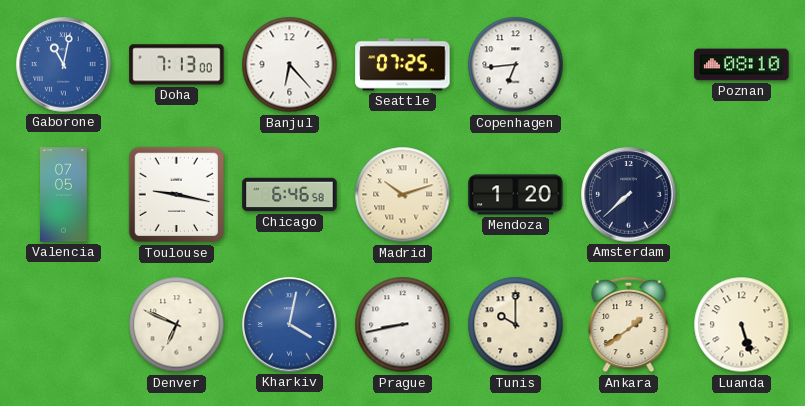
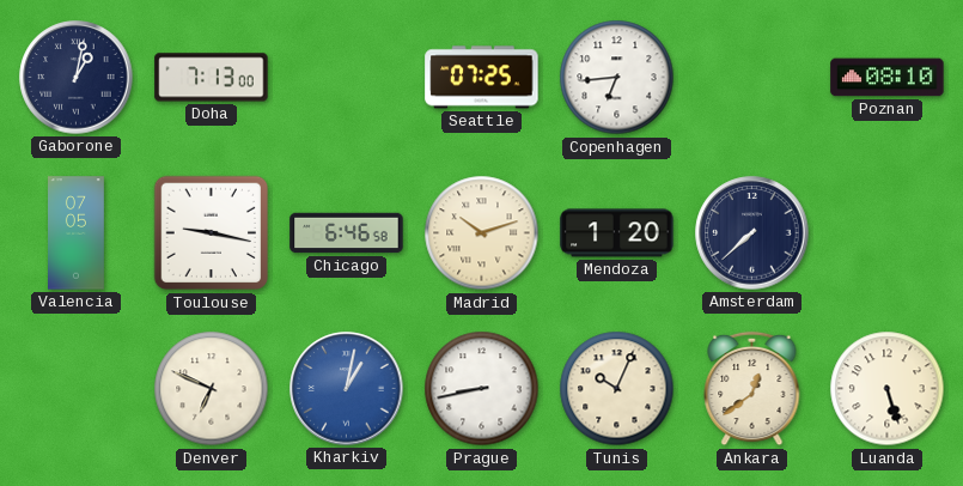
Gaborone: 11:02 -> 1:02
Gaborone dial: blue -> navy
Banjul: 6:23 -> none
Kharkiv: 4:02 -> 1:02
Tunis: 10:00 -> 10:04
Ankara: 1:39 -> 12:39
